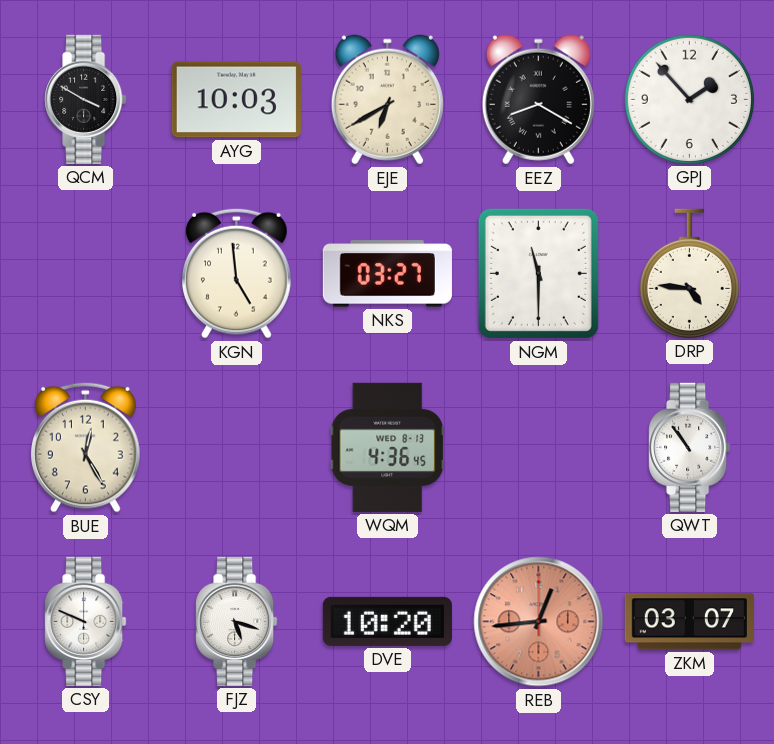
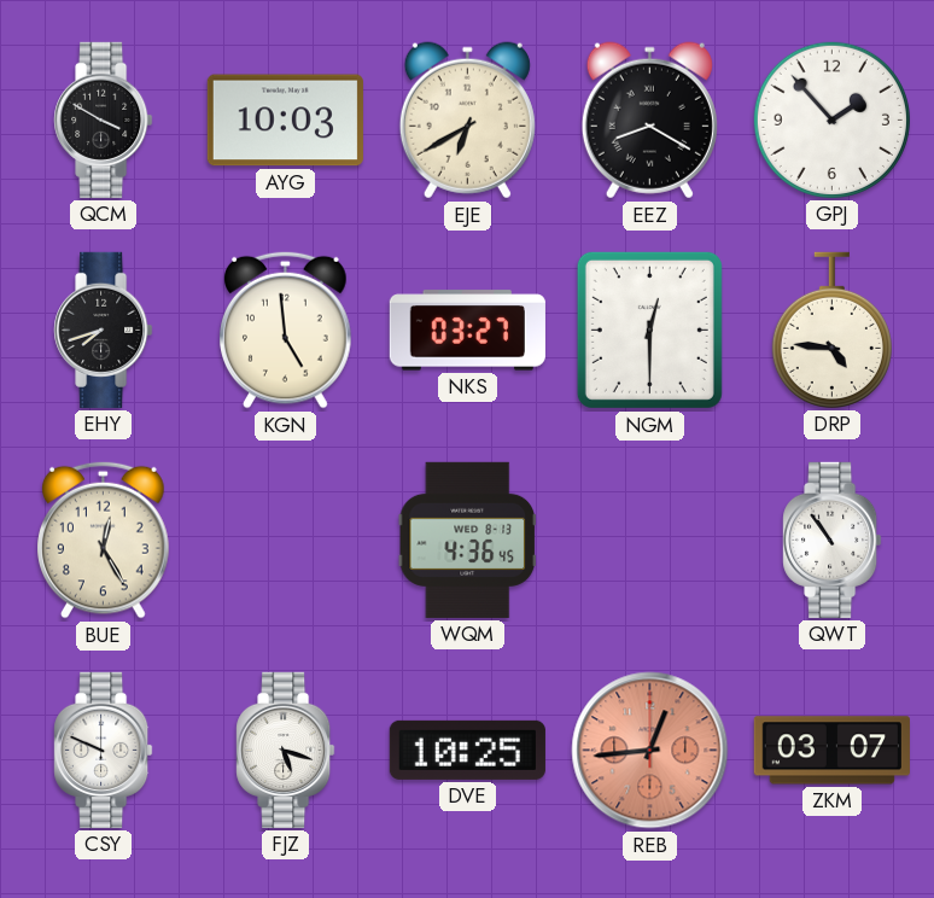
EHY: none -> 7:42
NGM: 11:30 -> 12:30
DVE: 10:20 -> 10:25
